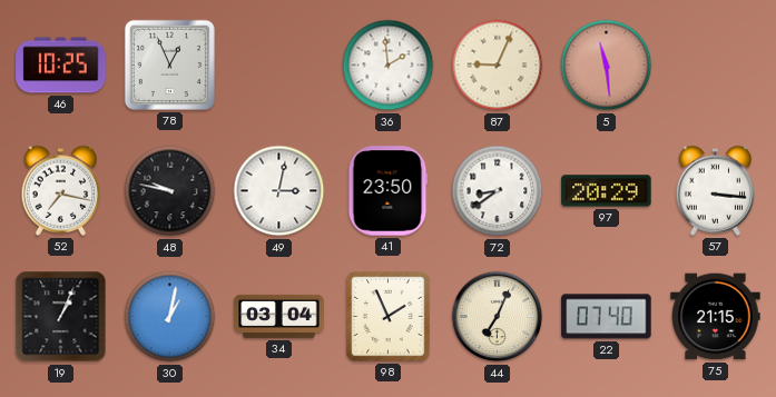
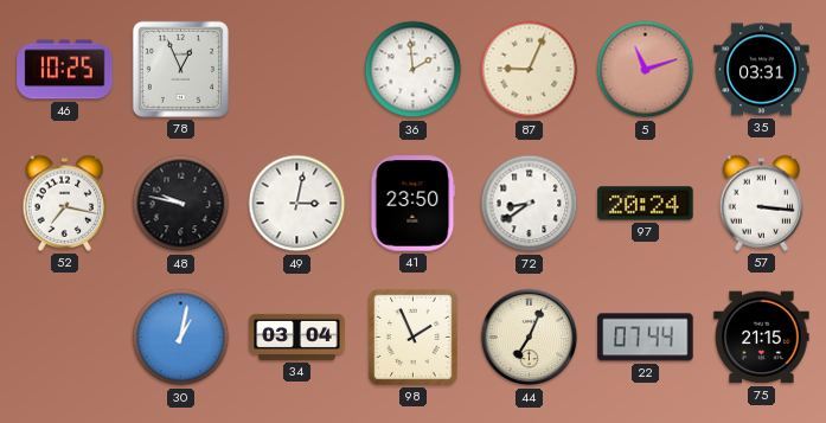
5: 11:29 -> 11:12
35: none -> 03:31
97: 20:29 -> 20:24
19: 1:04 -> none
22: 07:40 -> 07:44
